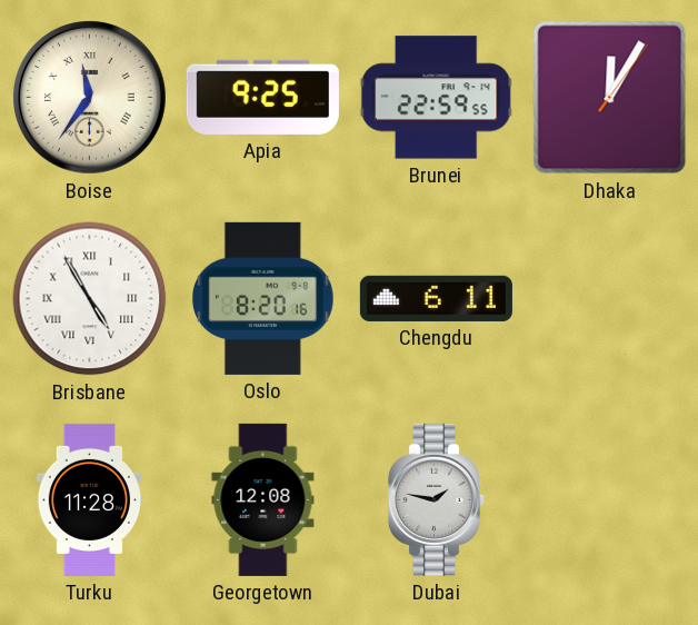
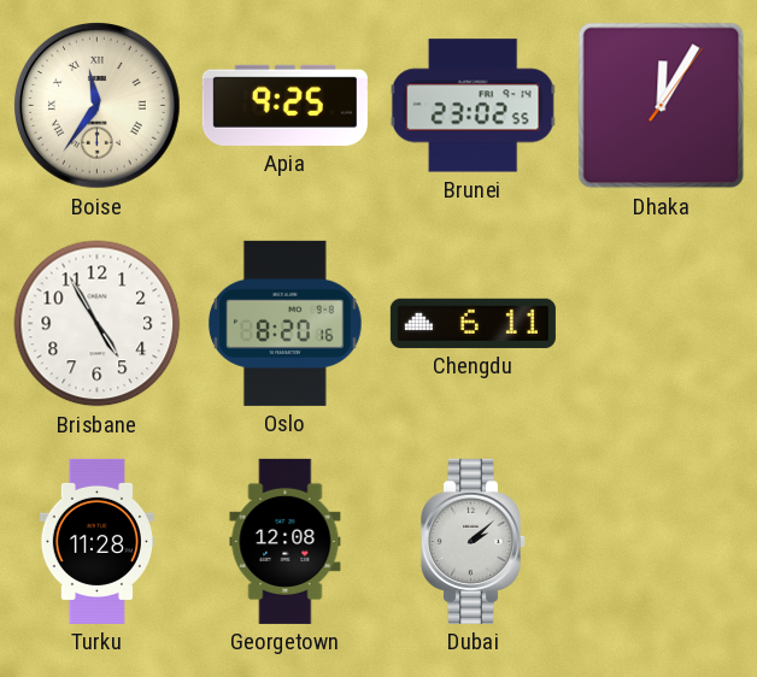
Brunei: 22:59 -> 23:02
Brisbane numerals: Roman -> Arabic
Dubai: 1:47 -> 2:08
